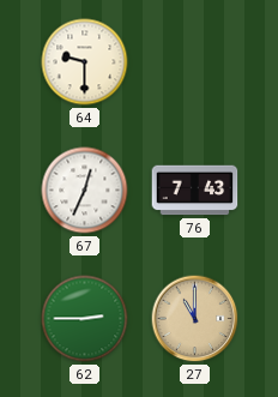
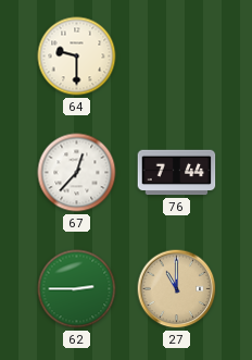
67: 12:34 -> 12:37
76: 7:43 -> 7:44
